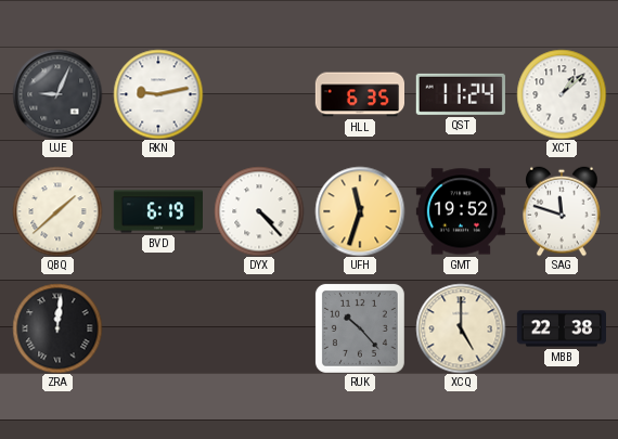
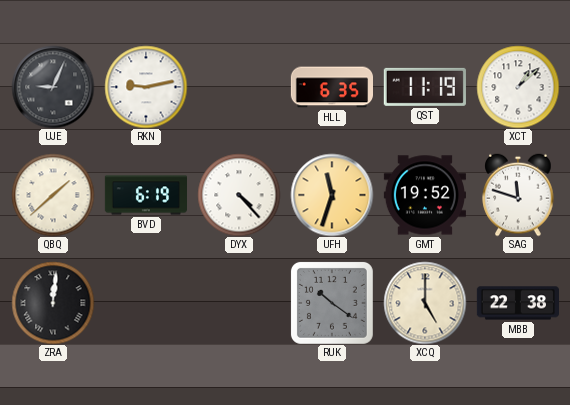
QST: 11:24 -> 11:19
RUK: 10:23 -> 10:21
